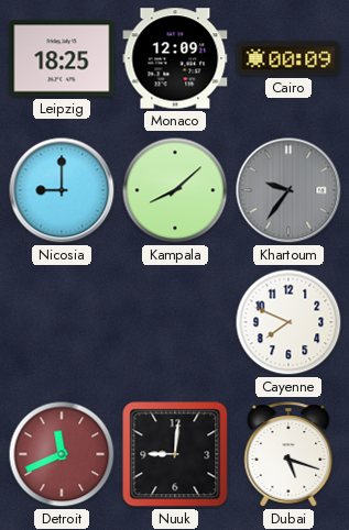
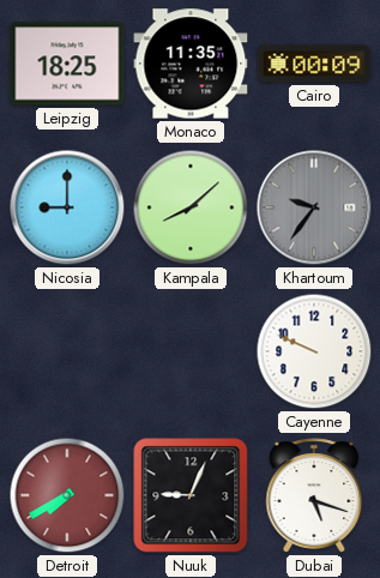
Monaco: 12:09 -> 11:35
Cayenne: 7:49 -> 9:49
Detroit: 11:41 -> 7:40
Nuuk: 9:01 -> 9:04
